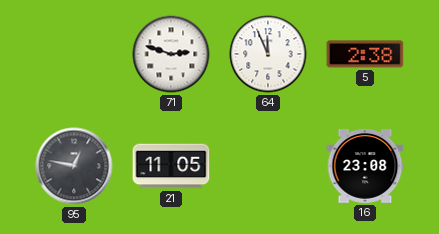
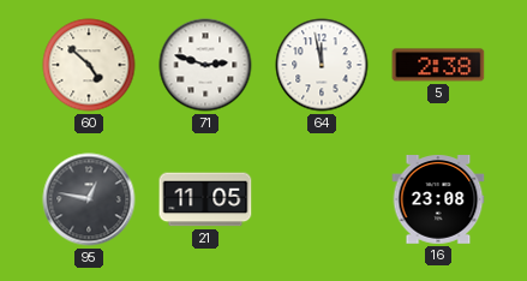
60: none -> 4:52
64: 11:56 -> 11:58
